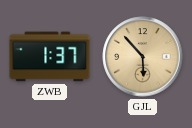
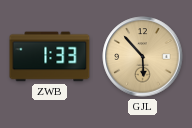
ZWB: 1:37 -> 1:33
